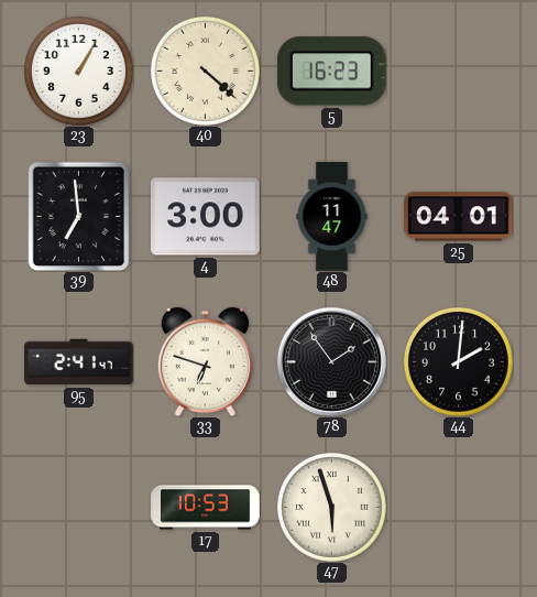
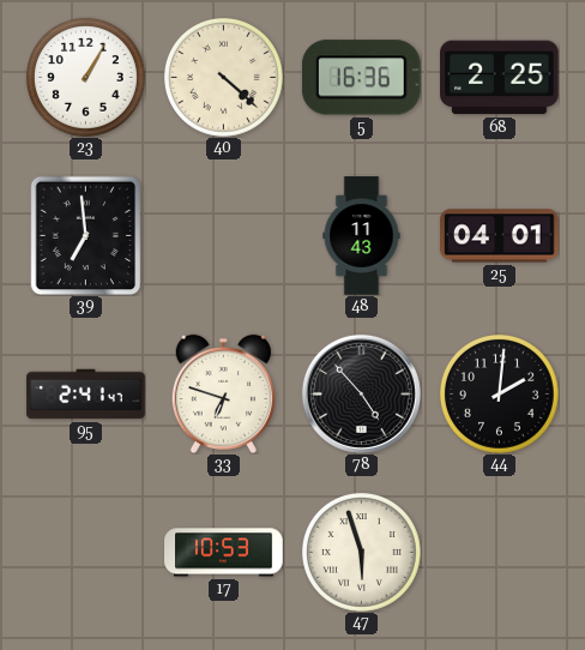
5: 16:23 -> 16:36
68: none -> 2:25
4: 3:00 -> none
48: 11:47 -> 11:43
78: 1:54 -> 4:53
